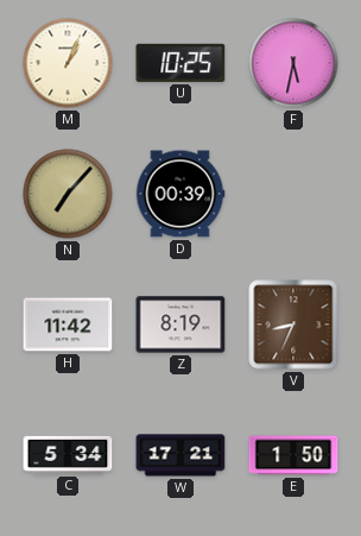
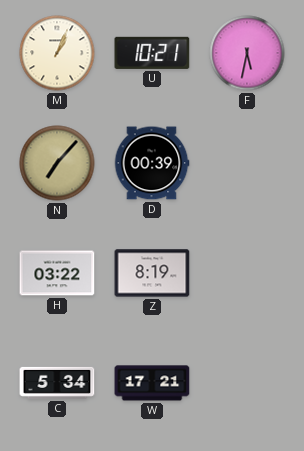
U: 10:25 -> 10:21
H: 11:42 -> 03:22
V: 8:34 -> none
E: 1:50 -> none
